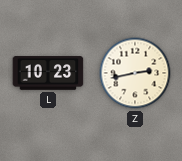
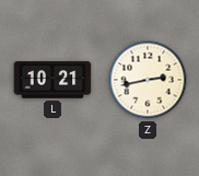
L: 10:23 -> 10:21
